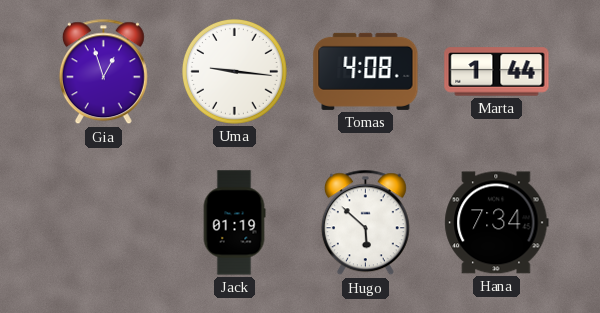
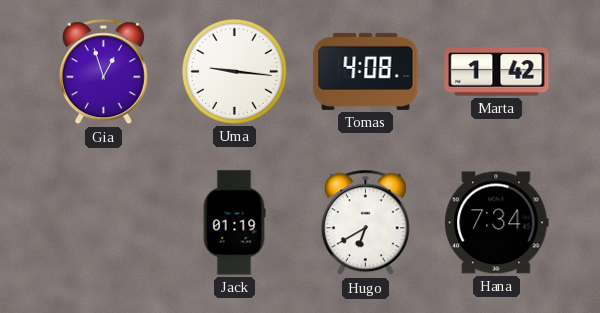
Marta: 1:44 -> 1:42
Hugo: 5:52 -> 6:40
